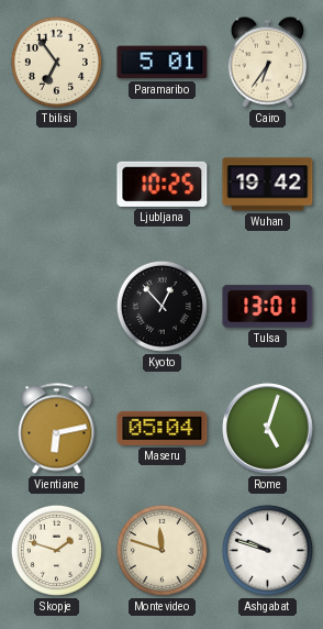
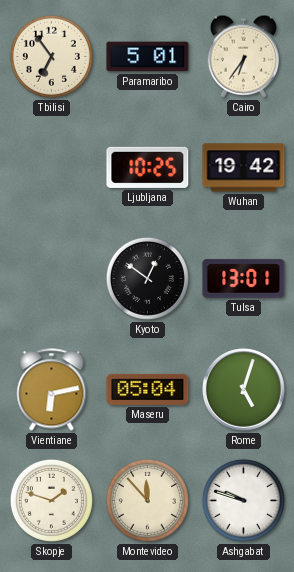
Kyoto: 12:53 -> 12:51
Montevideo: 11:48 -> 11:53
